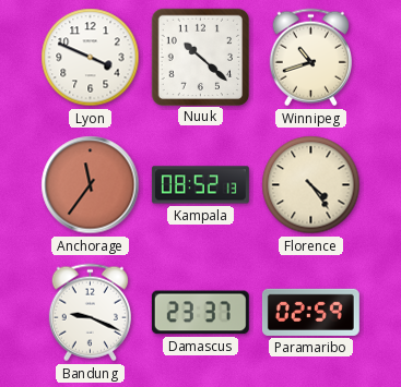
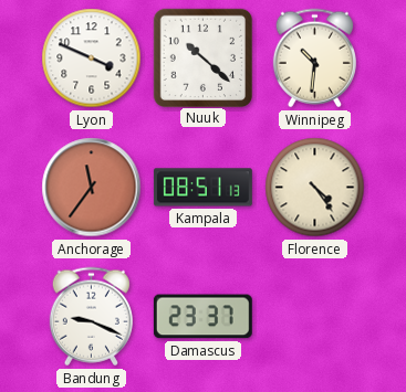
Winnipeg: 10:42 -> 10:31
Kampala: 08:52 -> 08:51
Paramaribo: 02:59 -> none
